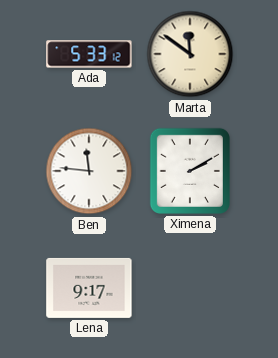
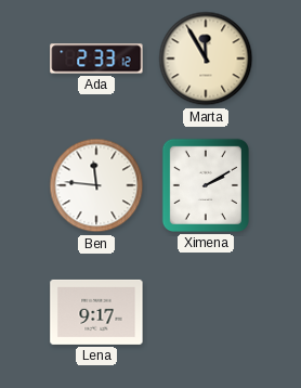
Ada: 5:33 -> 2:33
Marta: 11:51 -> 11:55
